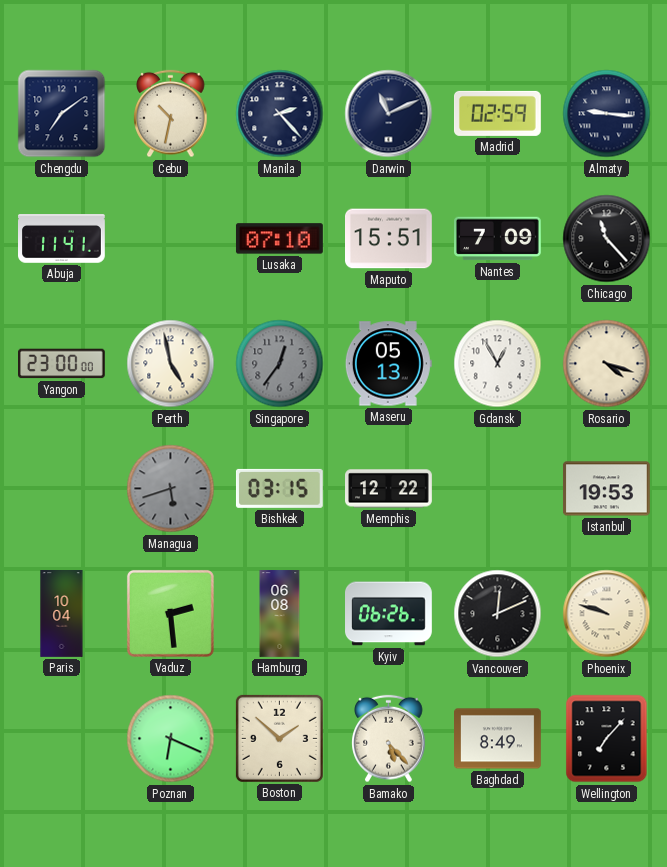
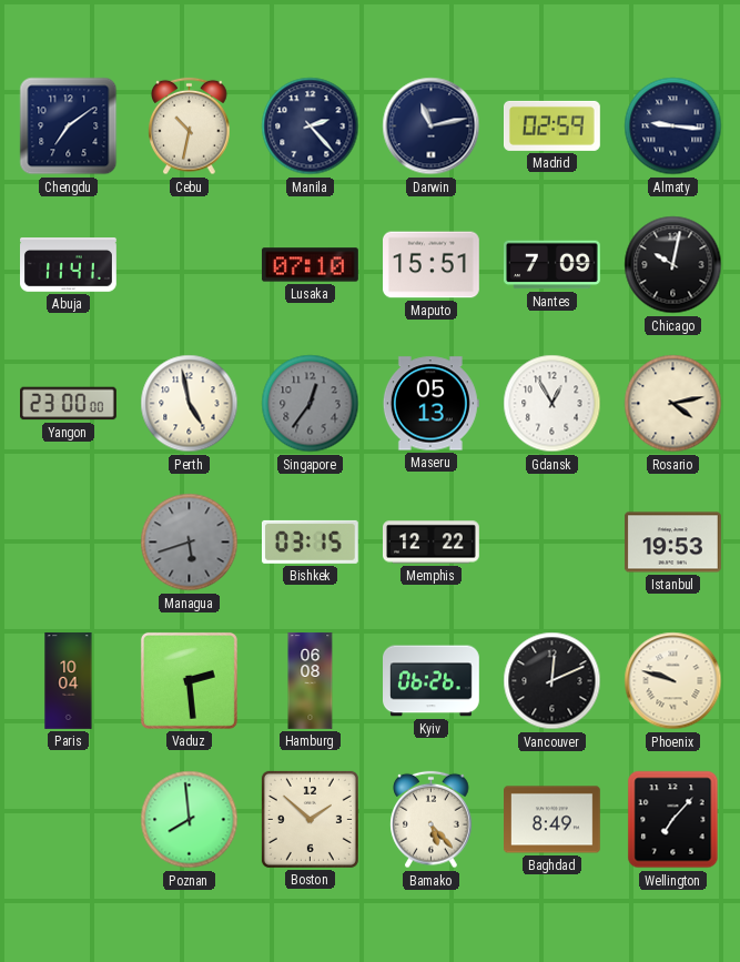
Darwin: 11:11 -> 11:13
Chicago: 11:23 -> 10:02
Rosario: 4:18 -> 4:13
Poznan: 6:19 -> 7:59
